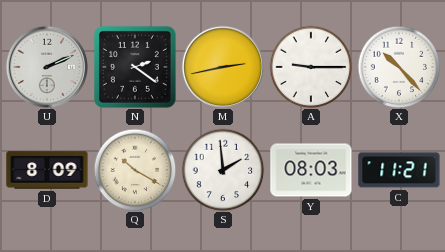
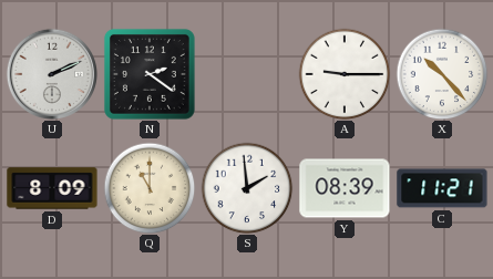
M: 2:43 -> none
Q: 10:20 -> 11:00
Y: 08:03 -> 08:39
